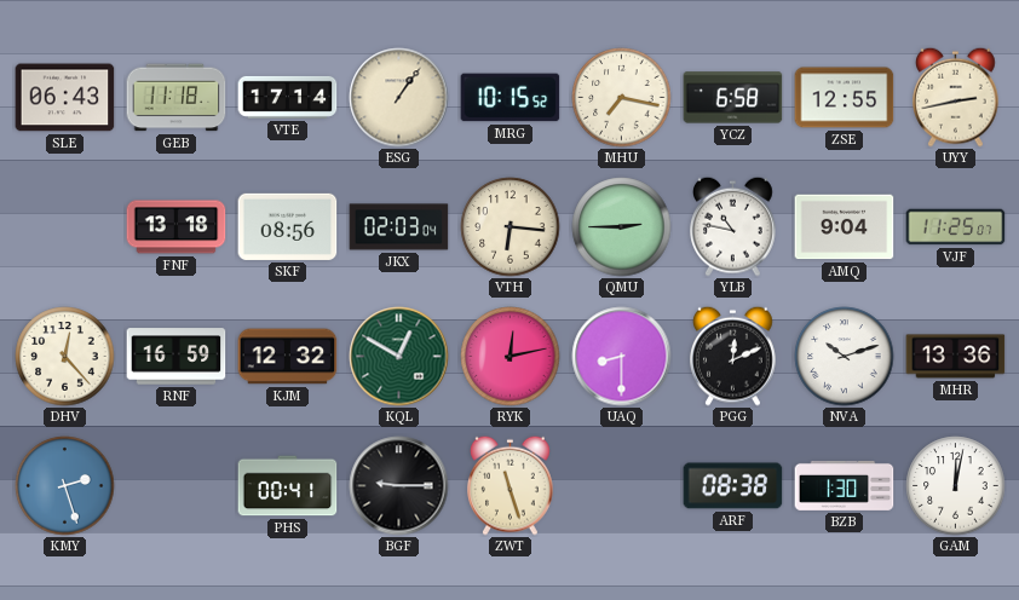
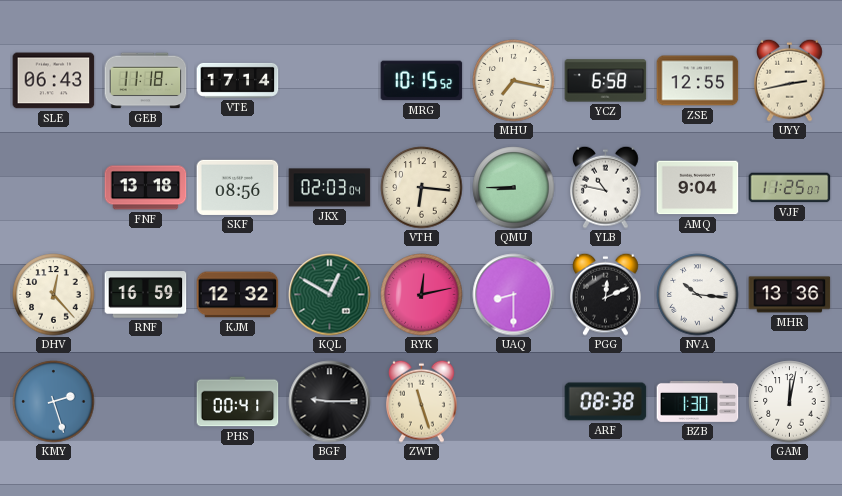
ESG: 1:06 -> none
QMU: 2:45 -> 8:45
NVA: 10:12 -> 10:16
